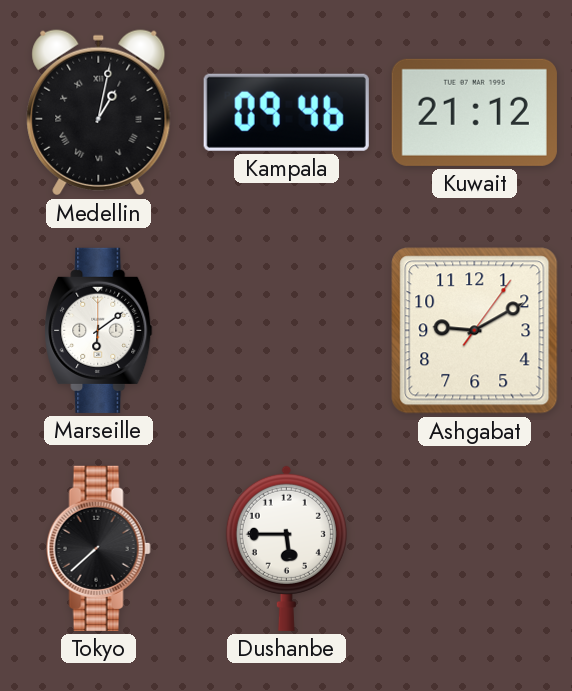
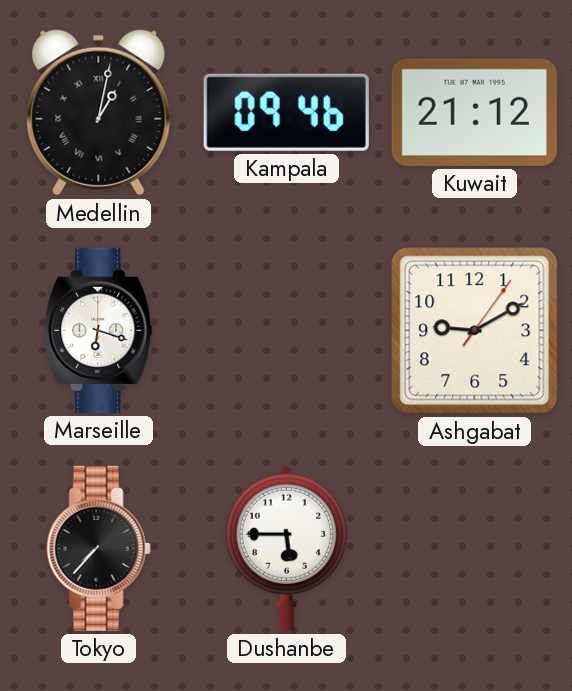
Marseille: 6:09 -> 6:18
Tokyo: 7:38 -> 7:37
